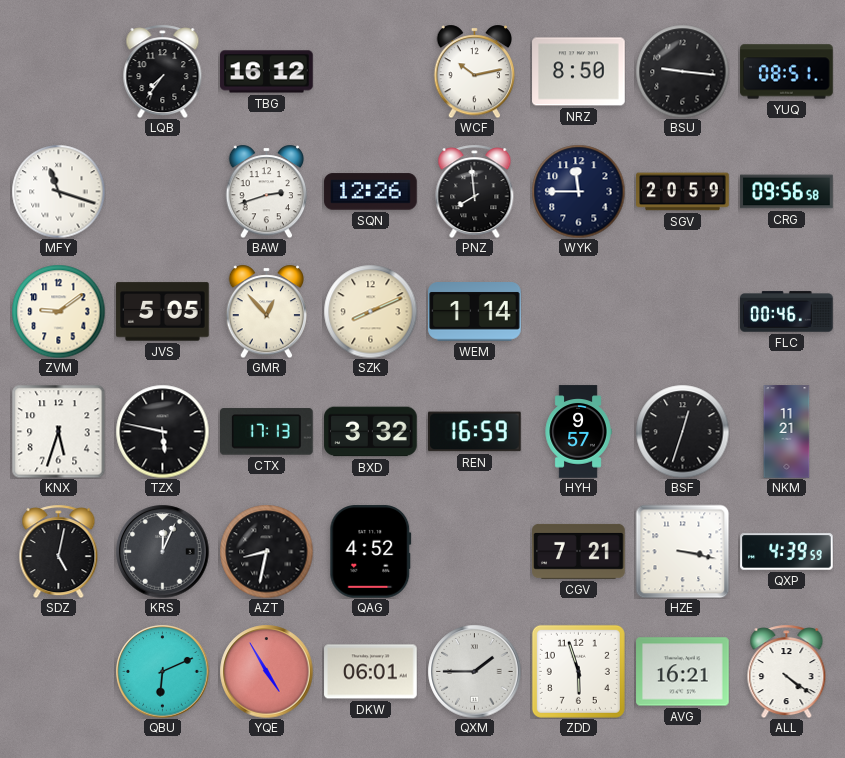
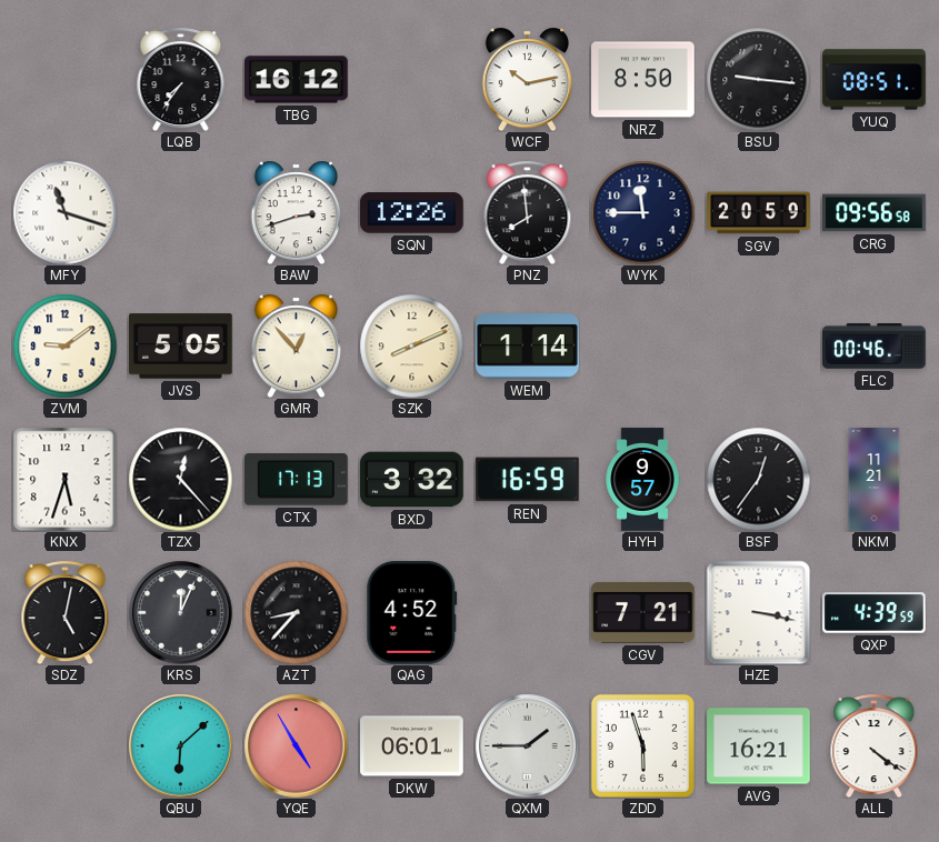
TZX: 5:47 -> 12:23
BSF: 12:33 -> 12:36
AZT: 8:32 -> 8:37
QBU: 6:11 -> 6:08
